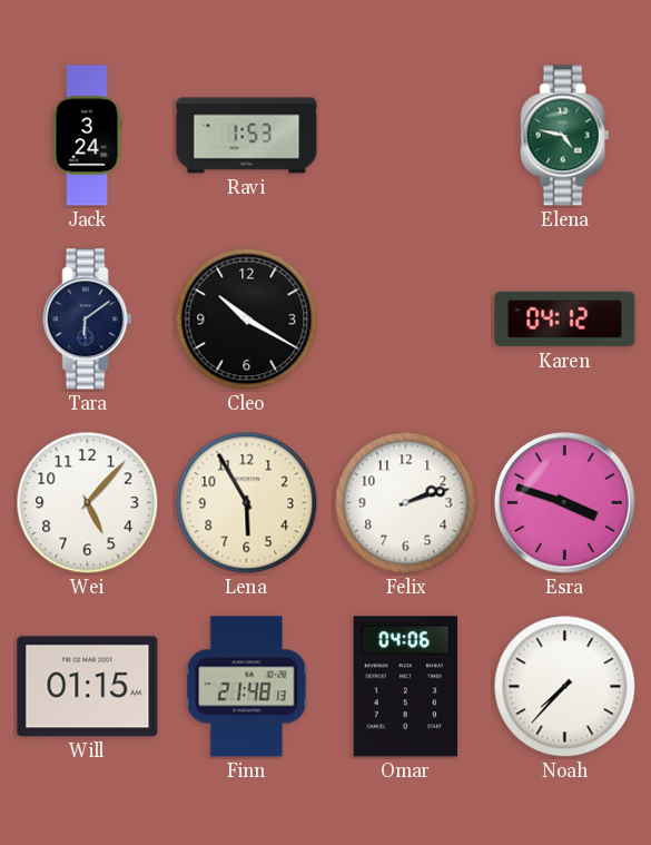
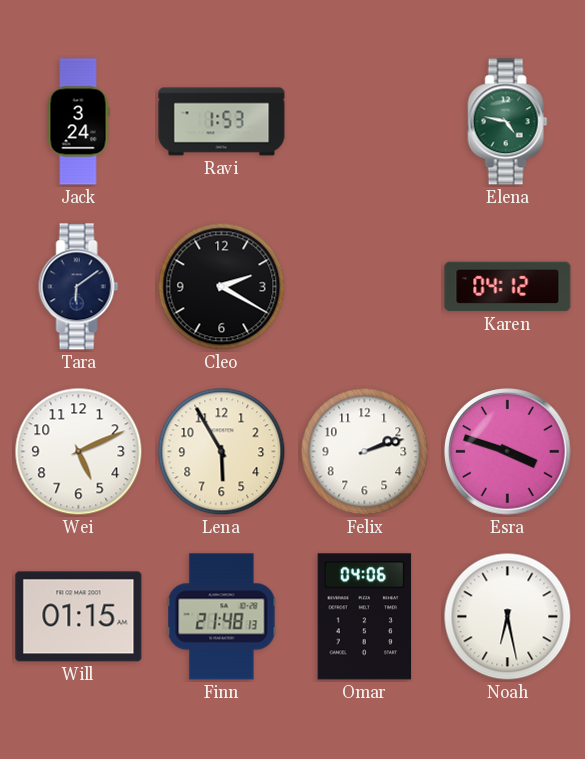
Cleo: 10:20 -> 2:20
Wei: 5:07 -> 5:11
Noah: 7:37 -> 6:28
